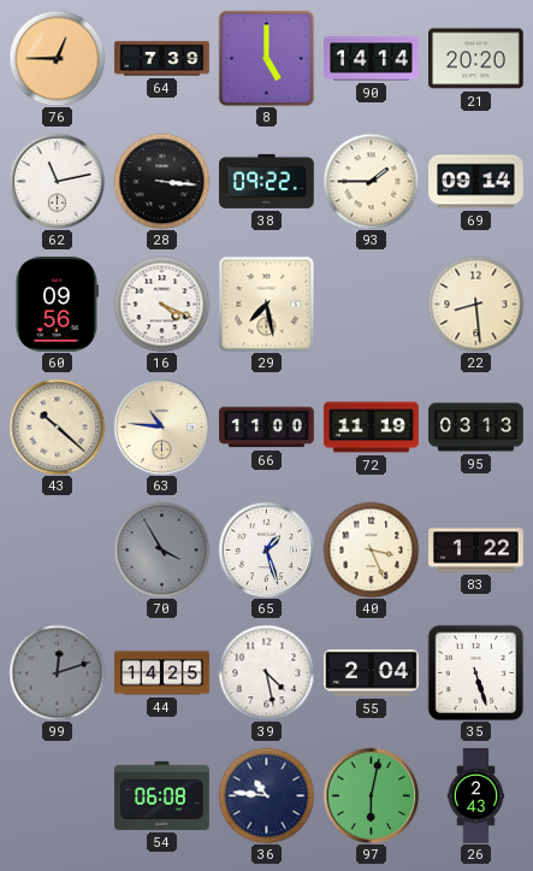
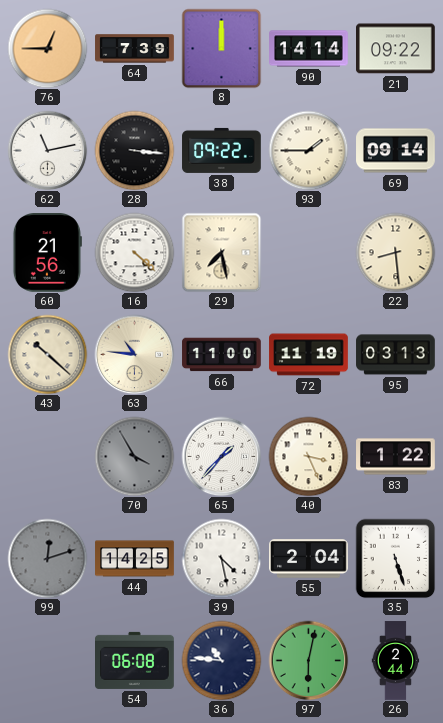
8: 5:00 -> 12:00
21: 20:20 -> 09:22
60: 09:56 -> 21:56
16: 4:19 -> 4:22
65: 1:27 -> 1:37
26: 2:43 -> 2:44
